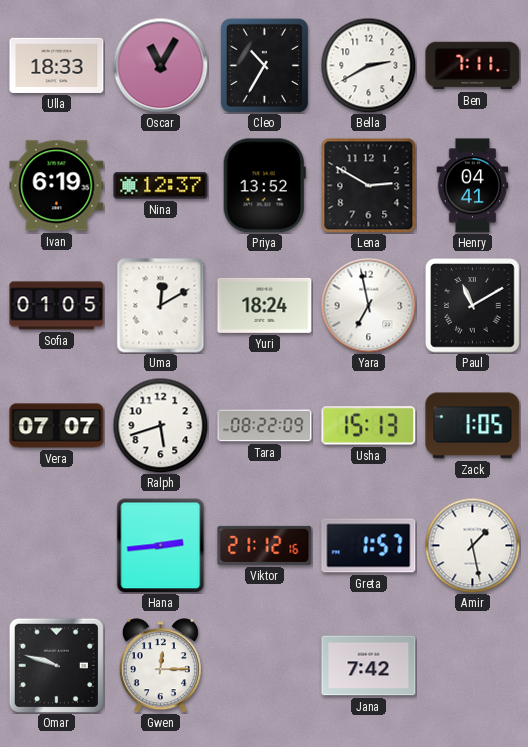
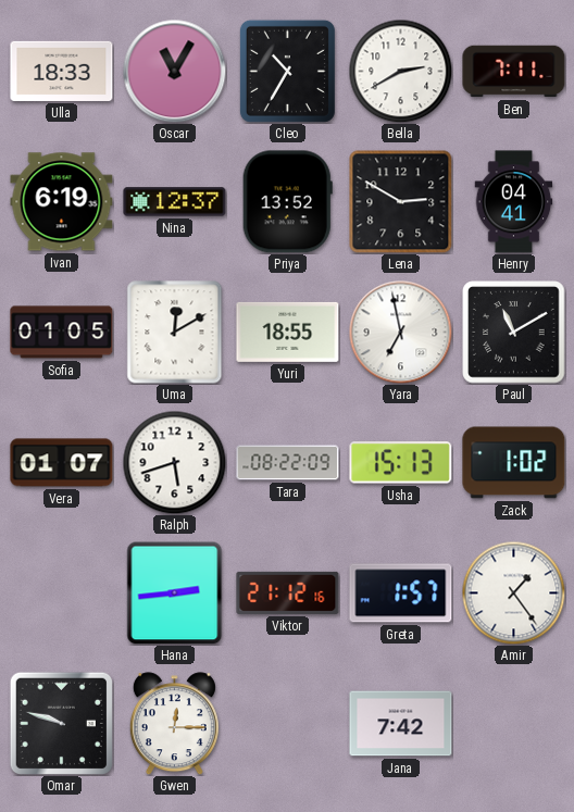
Yuri: 18:24 -> 18:55
Vera: 07:07 -> 01:07
Zack: 1:05 -> 1:02
Amir: 1:28 -> 1:24
